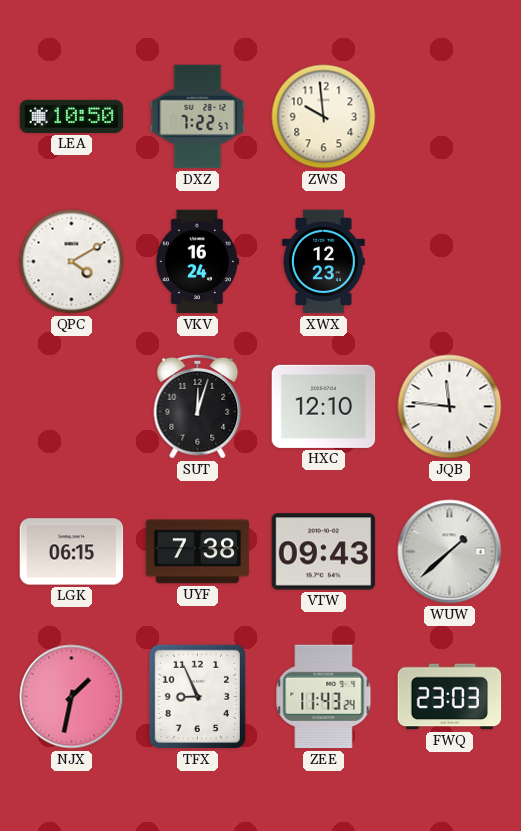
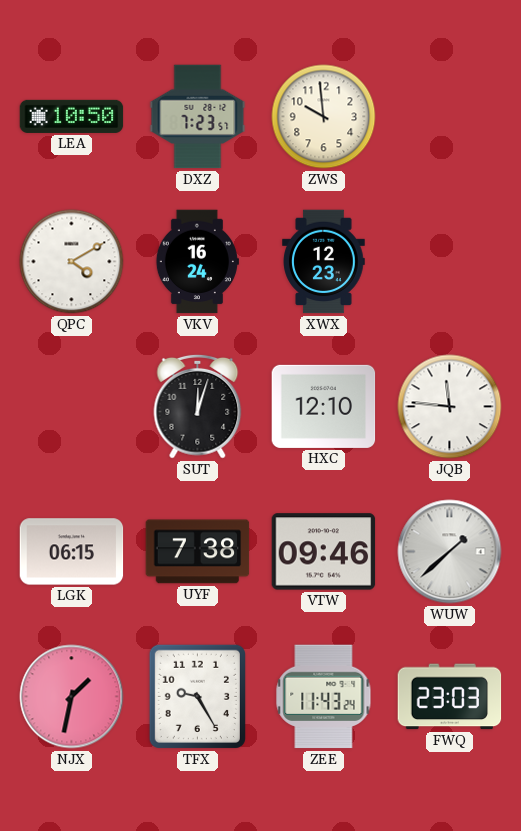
DXZ: 7:22 -> 7:23
VTW: 09:43 -> 09:46
TFX: 8:56 -> 9:25
